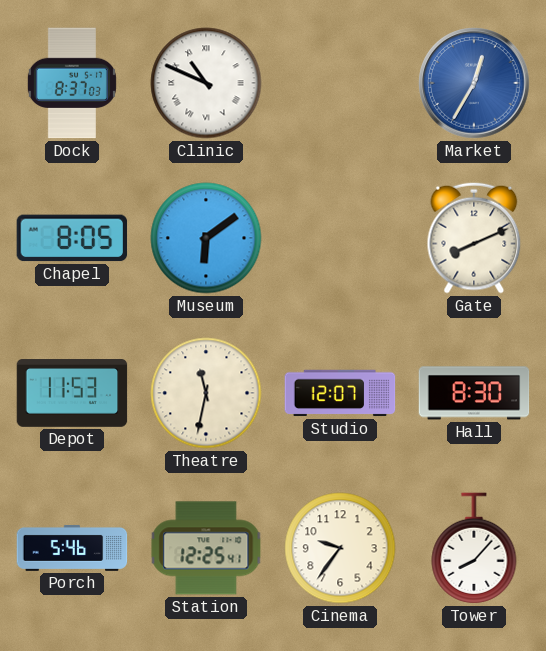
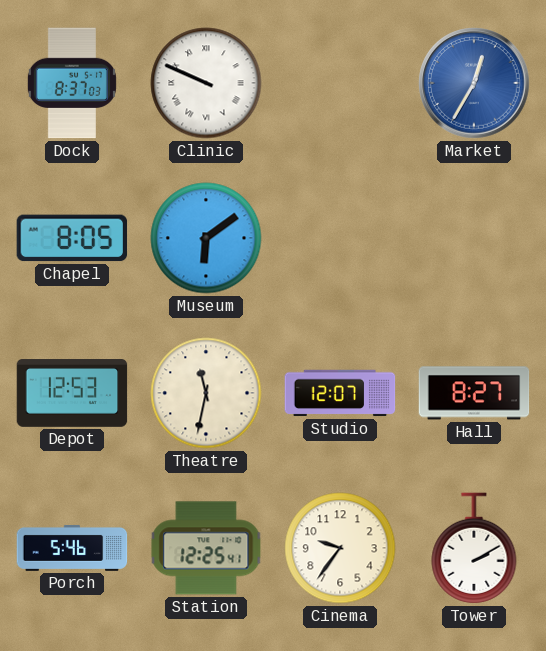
Clinic: 10:49 -> 9:49
Gate: 8:11 -> none
Depot: 11:53 -> 12:53
Hall: 8:30 -> 8:27
Tower: 8:07 -> 2:10
